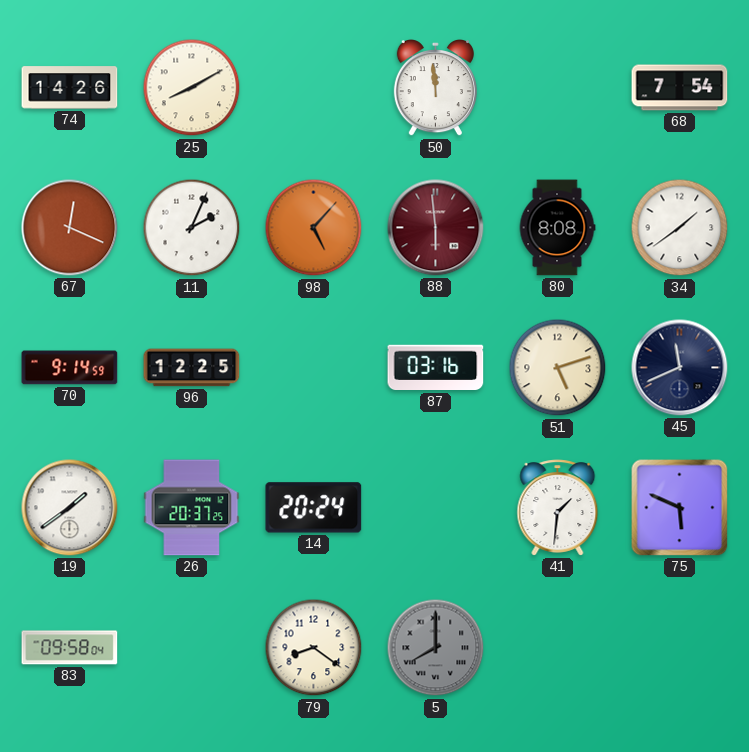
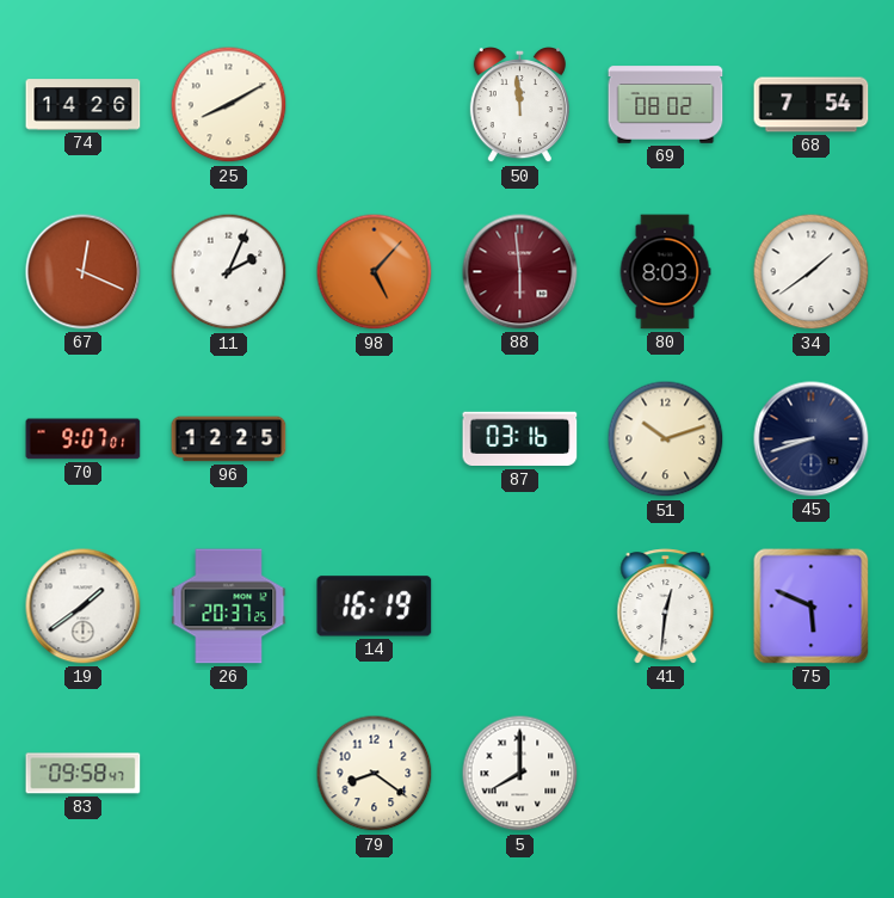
69: none -> 08:02
80: 8:08 -> 8:03
70: 9:14 -> 9:07
51: 5:12 -> 10:12
45: 11:41 -> 8:42
14: 20:24 -> 16:19
41: 1:31 -> 12:31
83: 09:58:04 -> 09:58:47
5 dial: grey -> white
